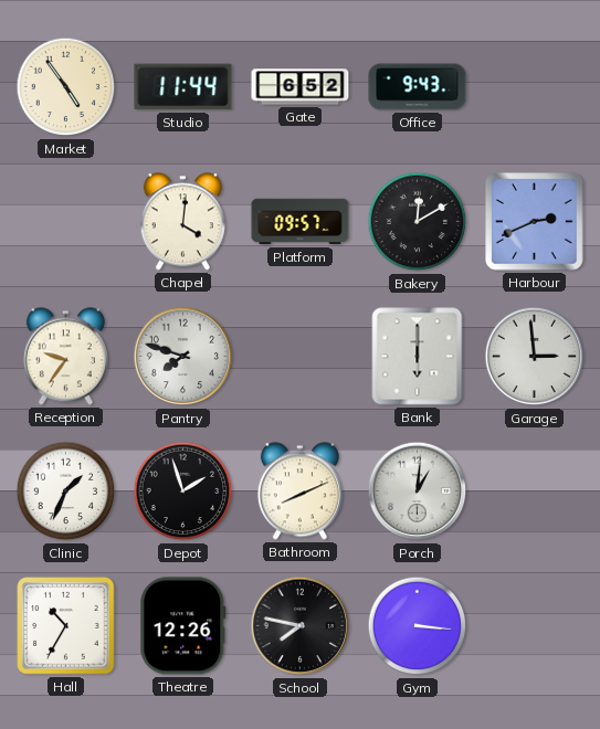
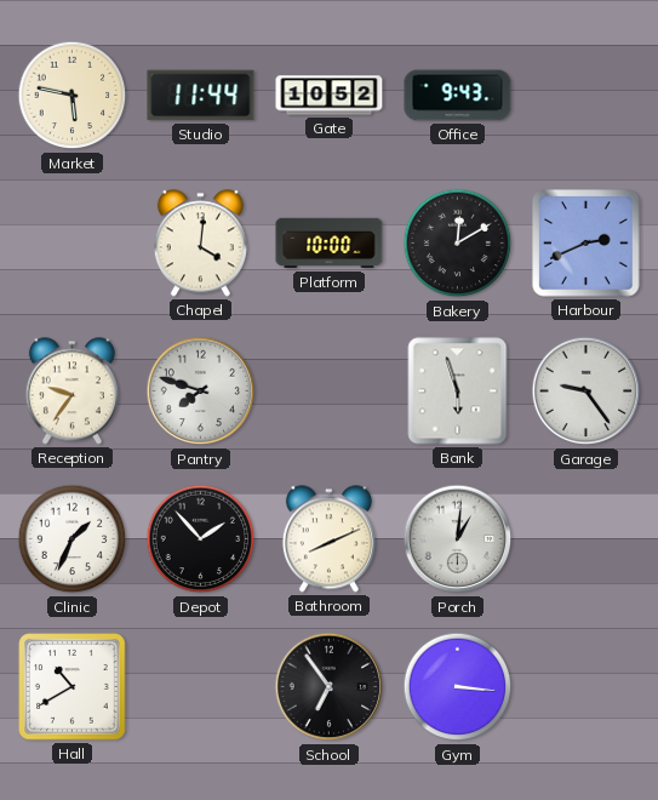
Market: 4:54 -> 5:47
Gate: 6:52 -> 10:52
Platform: 09:57 -> 10:00
Bank: 6:00 -> 5:57
Garage: 2:59 -> 9:24
Depot: 1:57 -> 1:53
Hall: 10:35 -> 10:40
Theatre: 12:26 -> none
School: 7:47 -> 6:54
